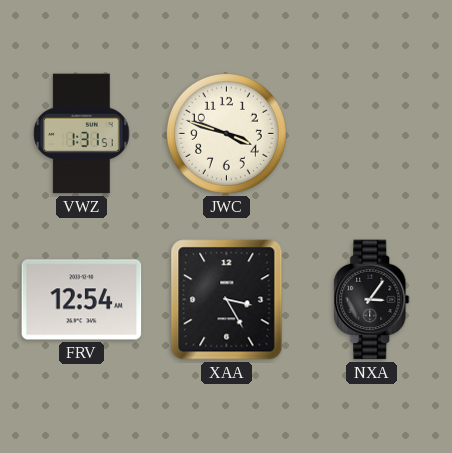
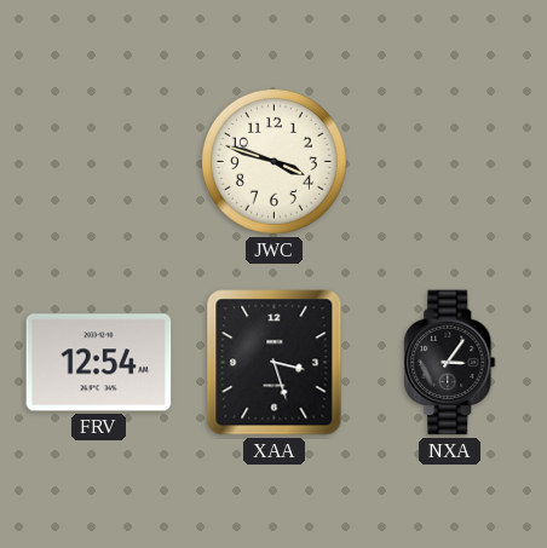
VWZ: 1:31 -> none
XAA: 3:25 -> 3:27
